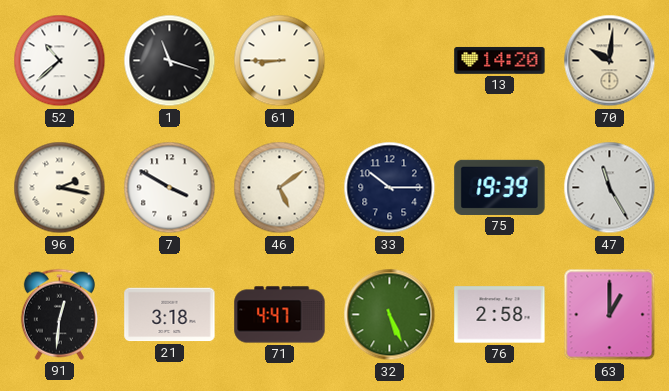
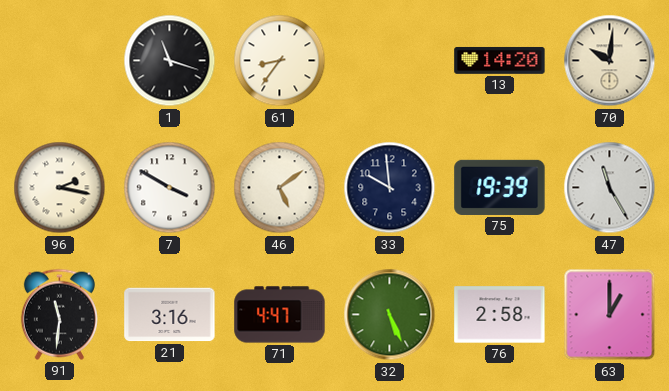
52: 10:38 -> none
61: 8:45 -> 8:36
33: 10:15 -> 9:59
91: 12:31 -> 11:31
21: 3:18 -> 3:16
